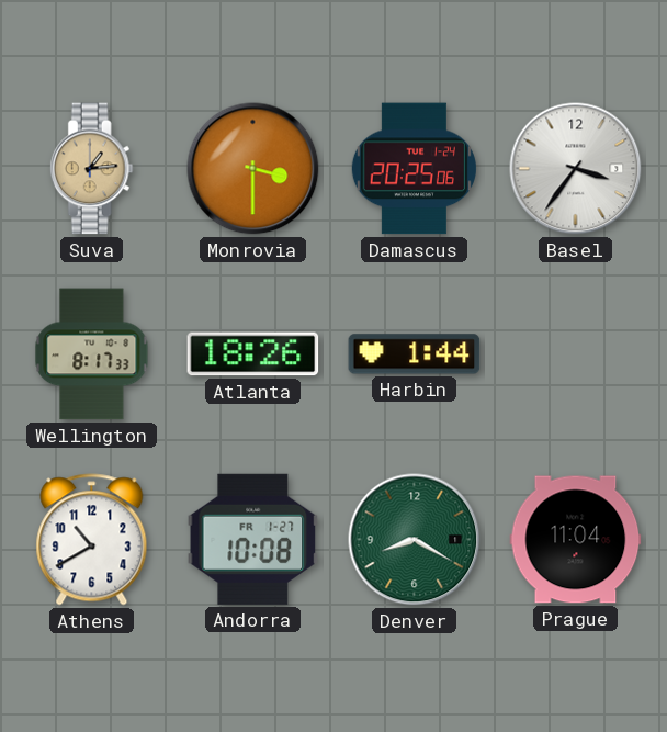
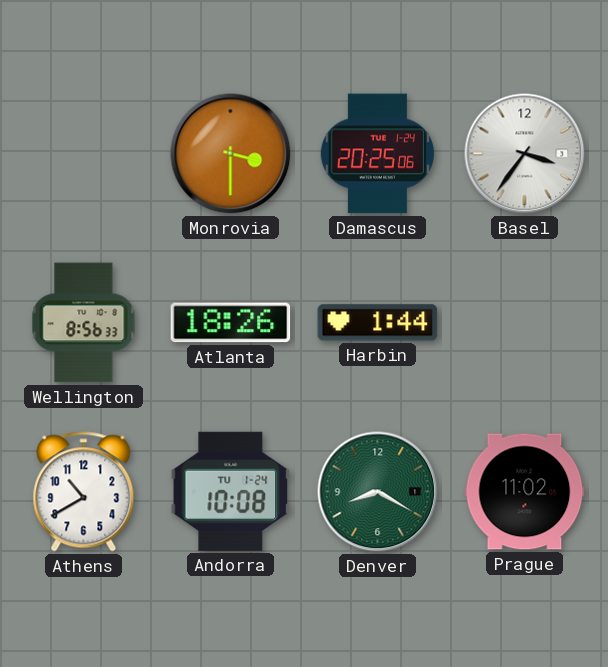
Suva: 1:14 -> none
Wellington: 8:17 -> 8:56
Andorra date: FR 1-27 -> TU 1-24
Prague: 11:04 -> 11:02
